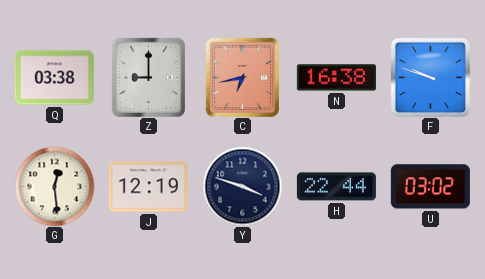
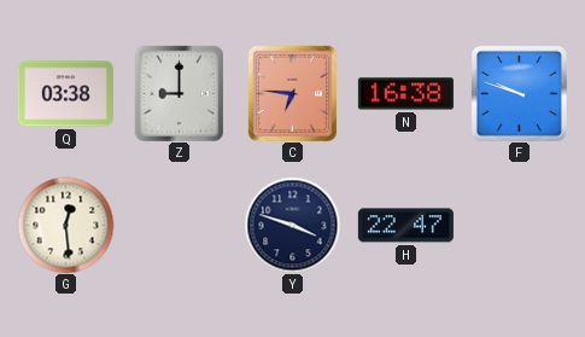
C: 6:43 -> 6:46
J: 12:19 -> none
H: 22:44 -> 22:47
U: 03:02 -> none
